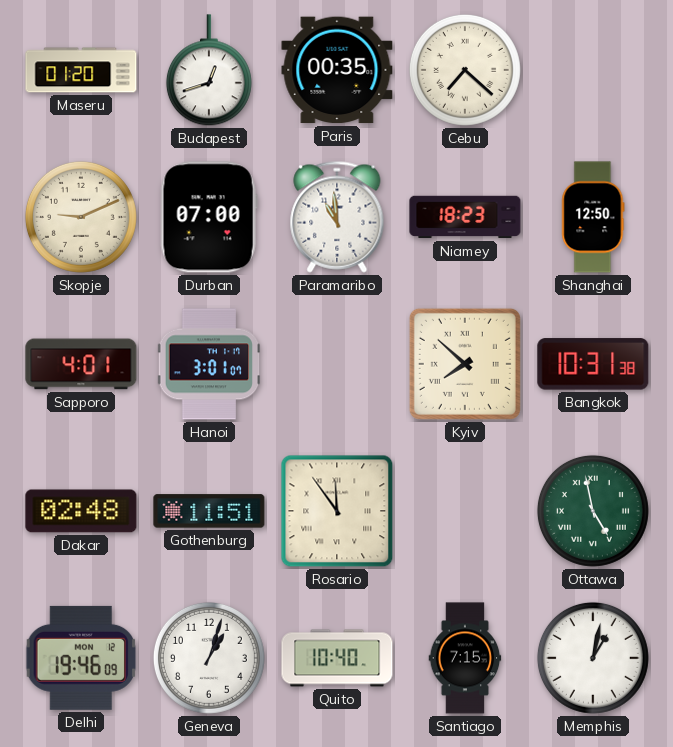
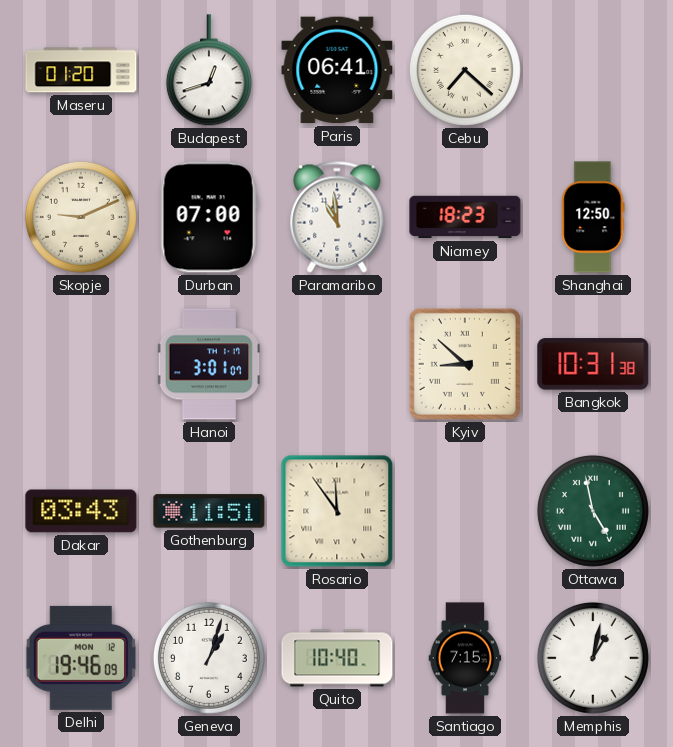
Paris: 00:35 -> 06:41
Sapporo: 4:01 -> none
Kyiv: 7:52 -> 8:52
Dakar: 02:48 -> 03:43
